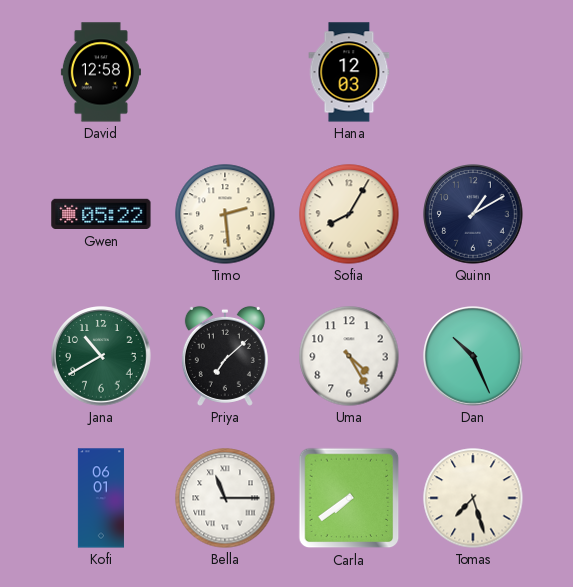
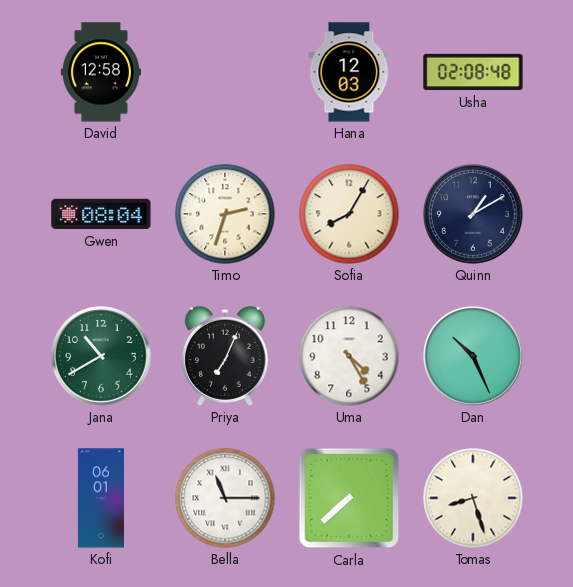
Usha: none -> 02:08
Gwen: 05:22 -> 08:04
Timo: 2:29 -> 2:33
Priya: 7:08 -> 7:04
Carla: 7:39 -> 7:38
Tomas: 7:27 -> 8:27
